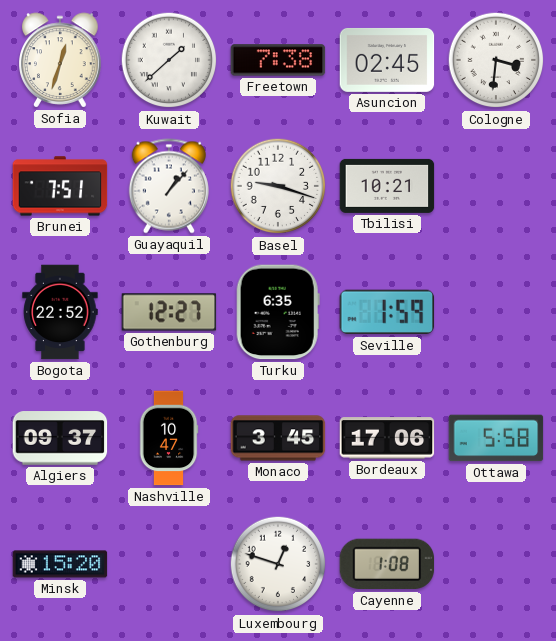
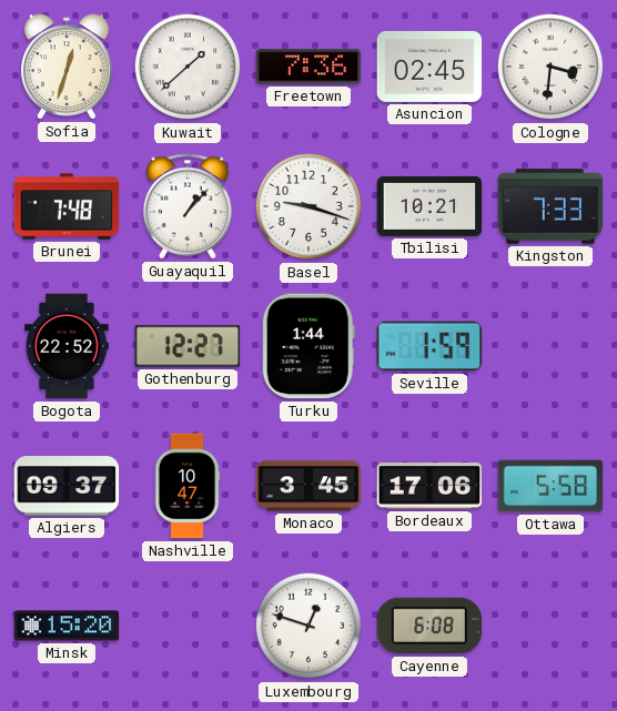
Freetown: 7:38 -> 7:36
Brunei: 7:51 -> 7:48
Kingston: none -> 7:33
Turku: 6:35 -> 1:44
Cayenne: 1:08 -> 6:08
